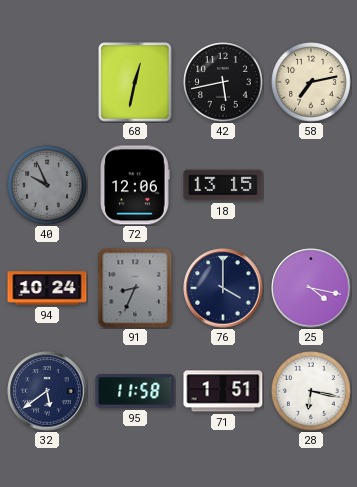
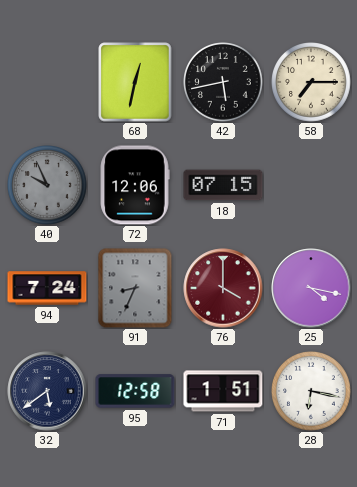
58: 7:13 -> 7:15
18: 13:15 -> 07:15
94: 10:24 -> 7:24
76 dial: navy -> burgundy
95: 11:58 -> 12:58
